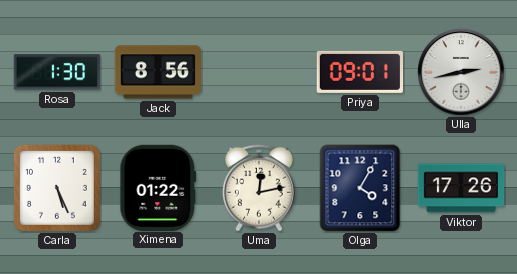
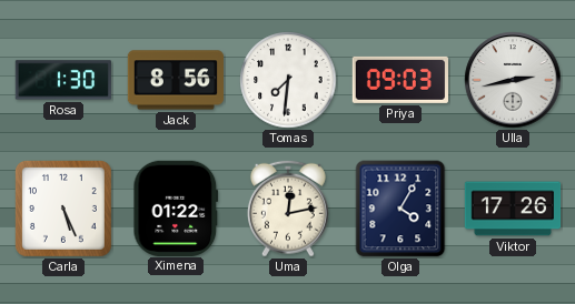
Tomas: none -> 7:31
Priya: 09:01 -> 09:03
